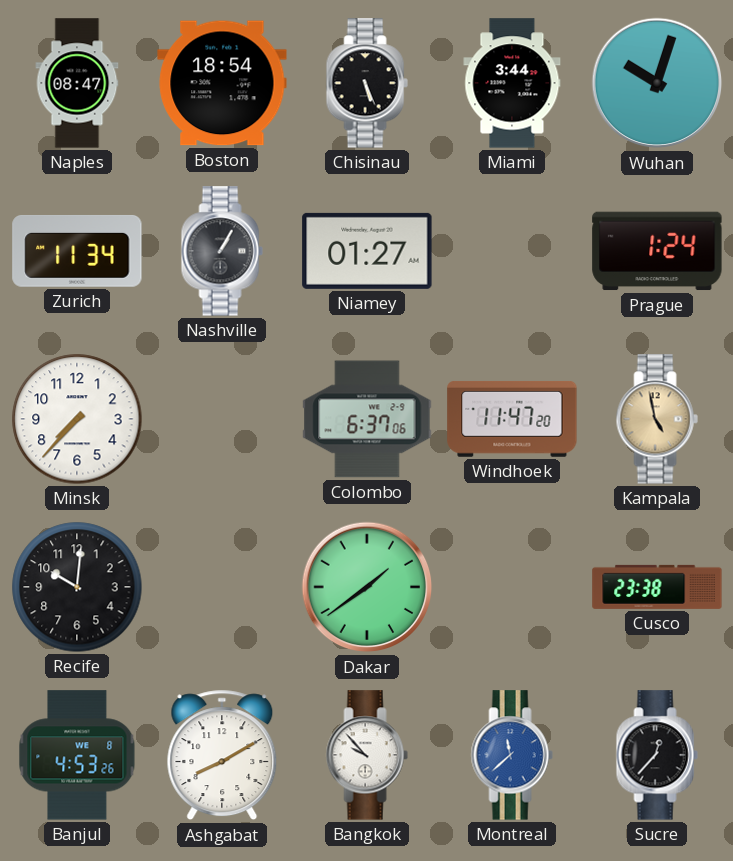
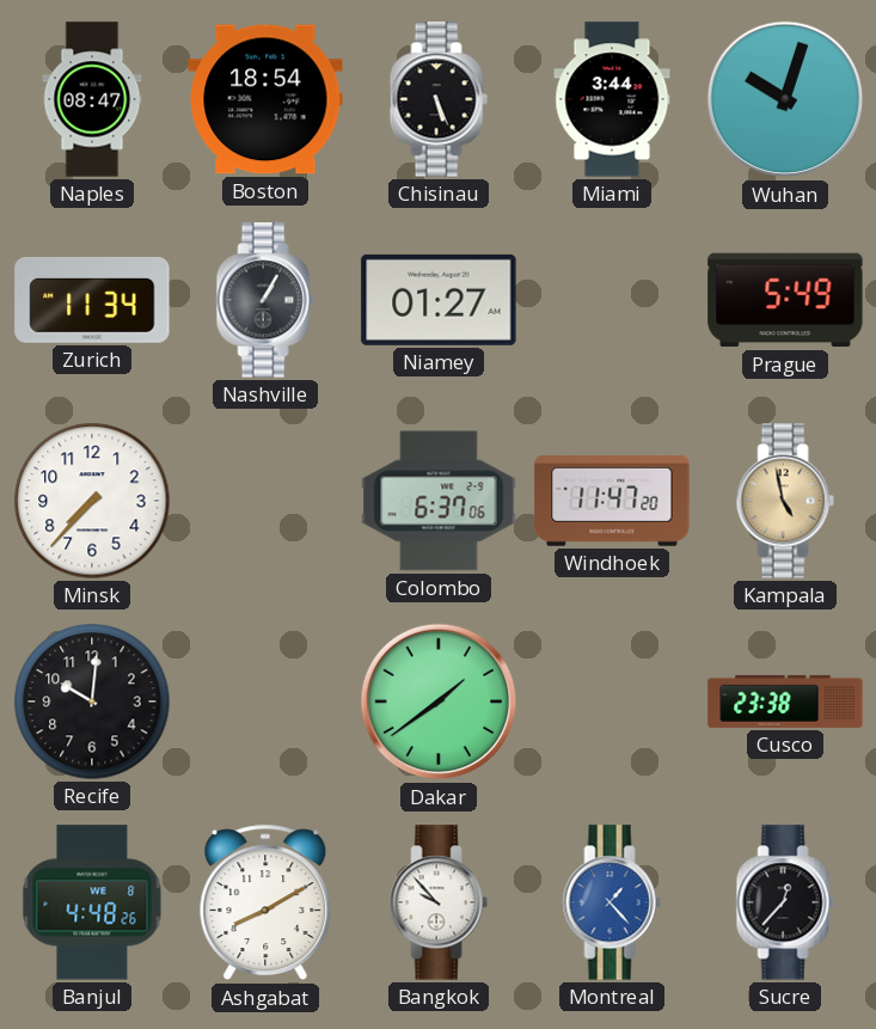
Prague: 1:24 -> 5:49
Banjul: 4:53 -> 4:48
Montreal: 11:38 -> 1:23
